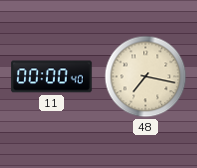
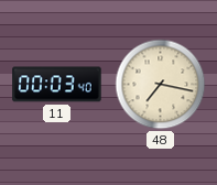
11: 00:00 -> 00:03
